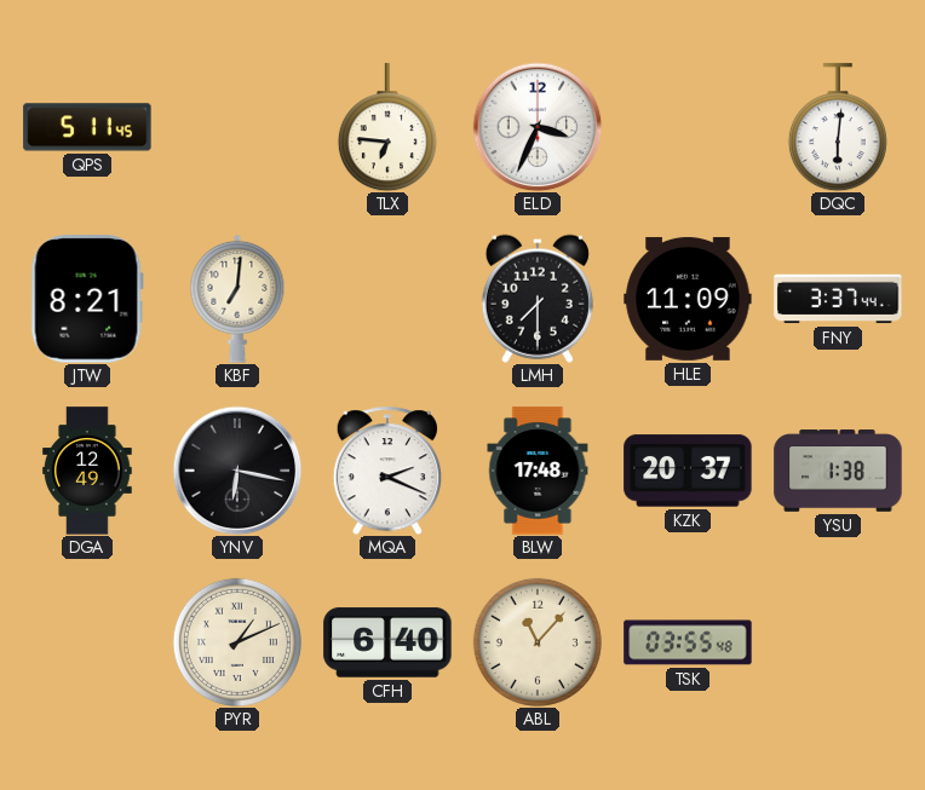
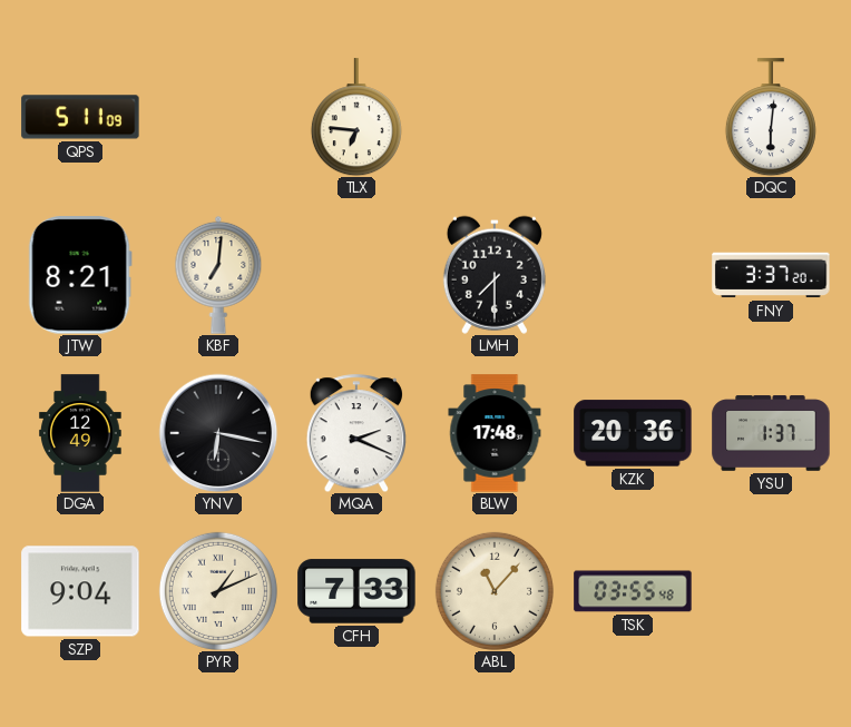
QPS: 5:11:45 -> 5:11:09
ELD: 3:34 -> none
HLE: 11:09 -> none
FNY: 3:37:44 -> 3:37:20
KZK: 20:37 -> 20:36
YSU: 1:38 -> 1:37
SZP: none -> 9:04
CFH: 6:40 -> 7:33
